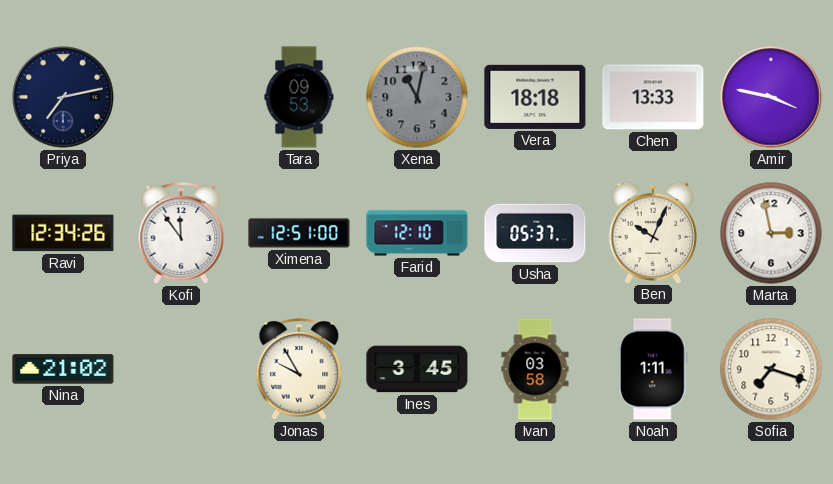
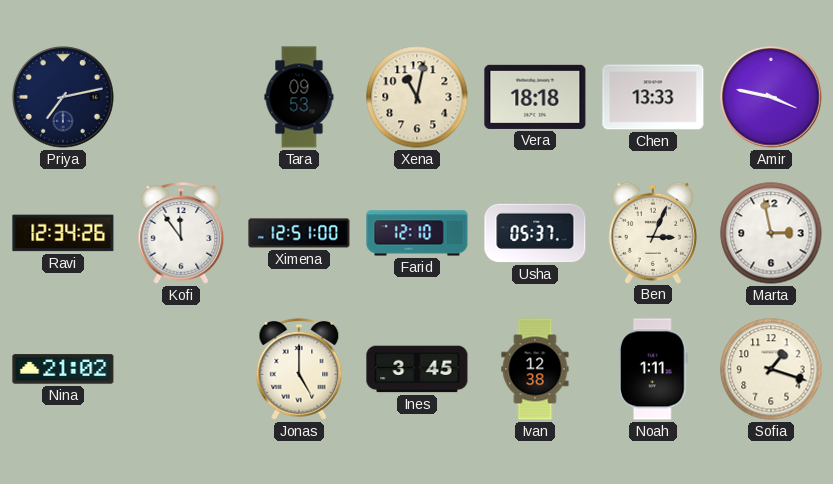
Xena dial: grey -> cream
Ben: 10:04 -> 3:04
Jonas: 9:55 -> 5:00
Ivan: 03:58 -> 12:38
Sofia: 7:18 -> 1:18
